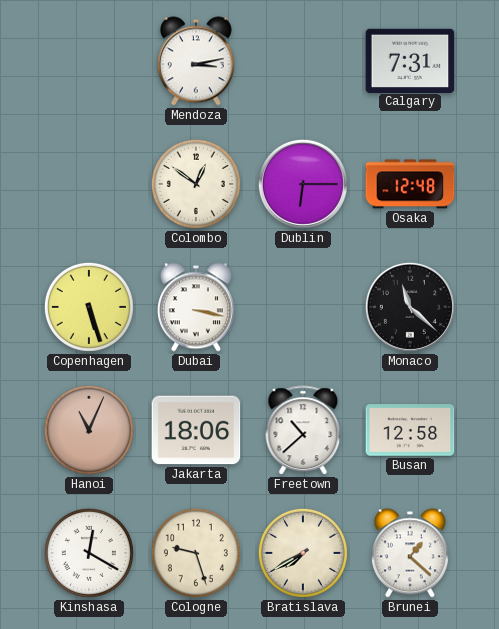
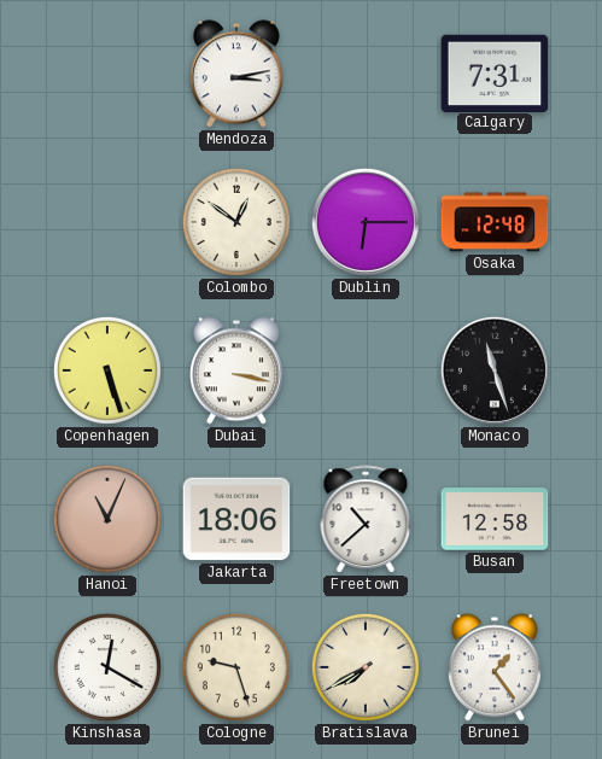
Monaco: 11:22 -> 11:27
Brunei: 1:22 -> 1:24
